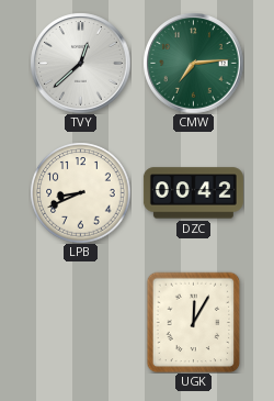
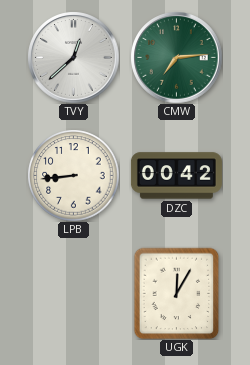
LPB: 8:41 -> 8:44
